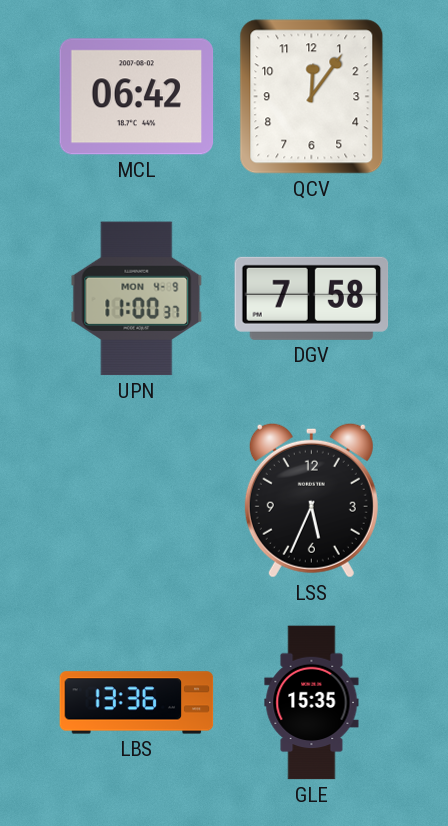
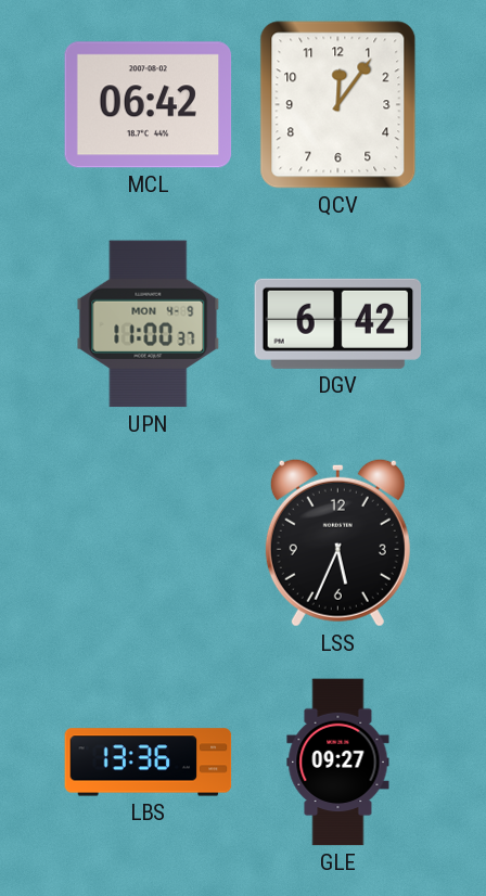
DGV: 7:58 -> 6:42
GLE: 15:35 -> 09:27
